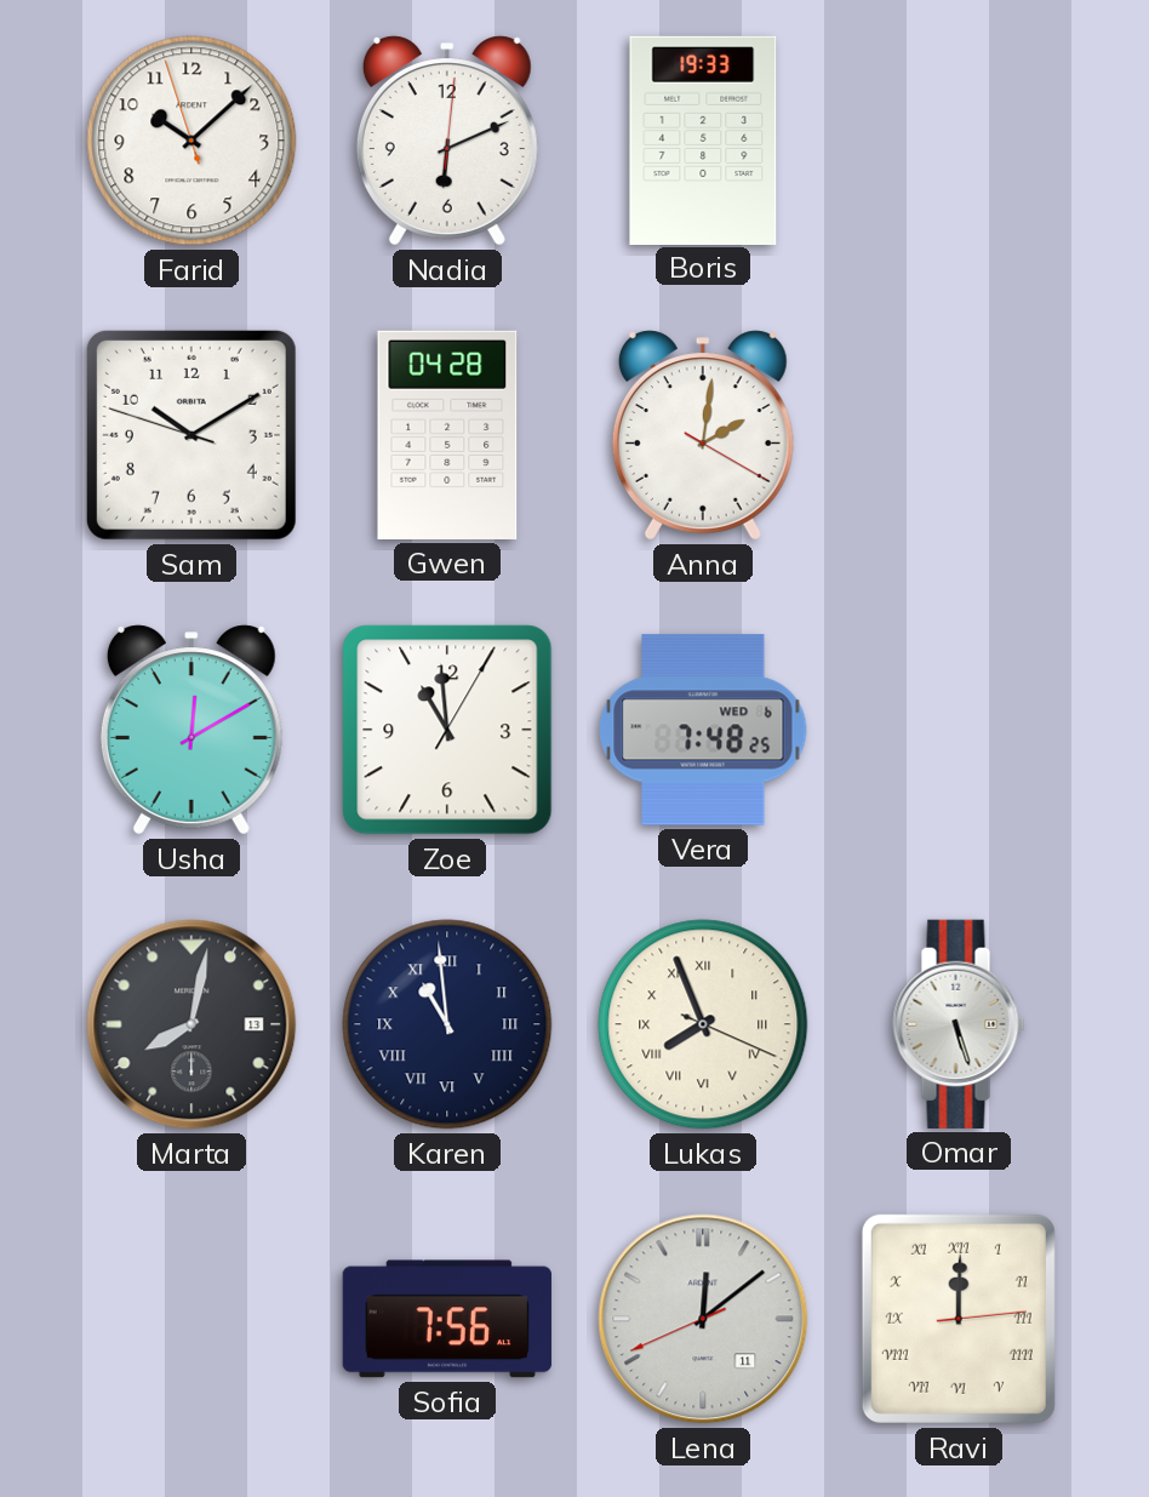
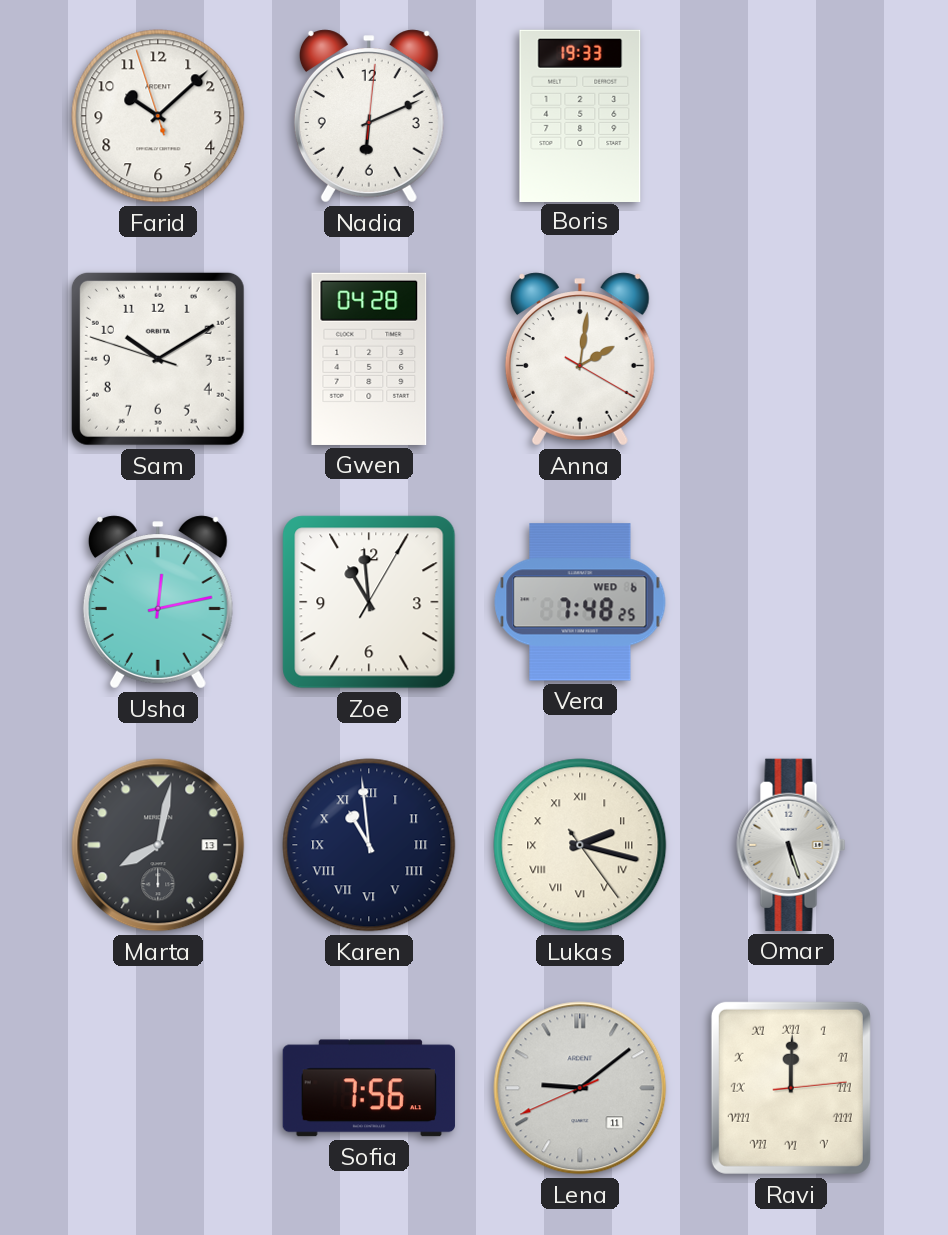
Usha: 12:10 -> 12:13
Lukas: 7:56 -> 2:17
Lena: 12:08 -> 9:08
